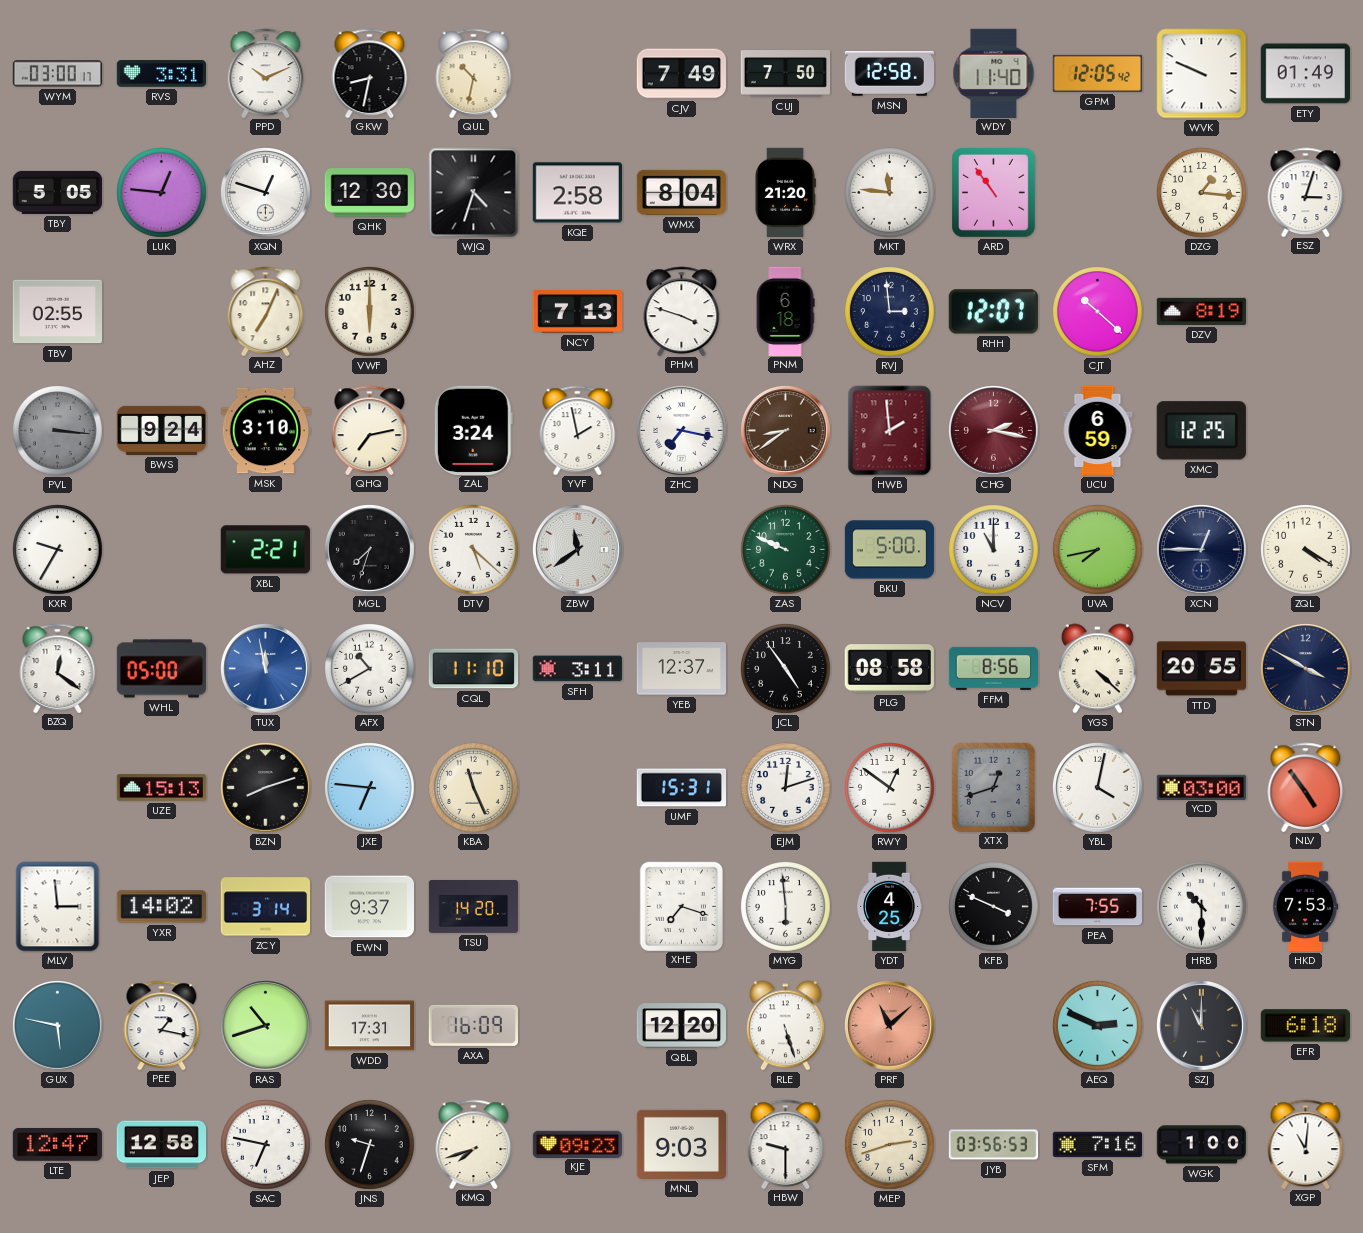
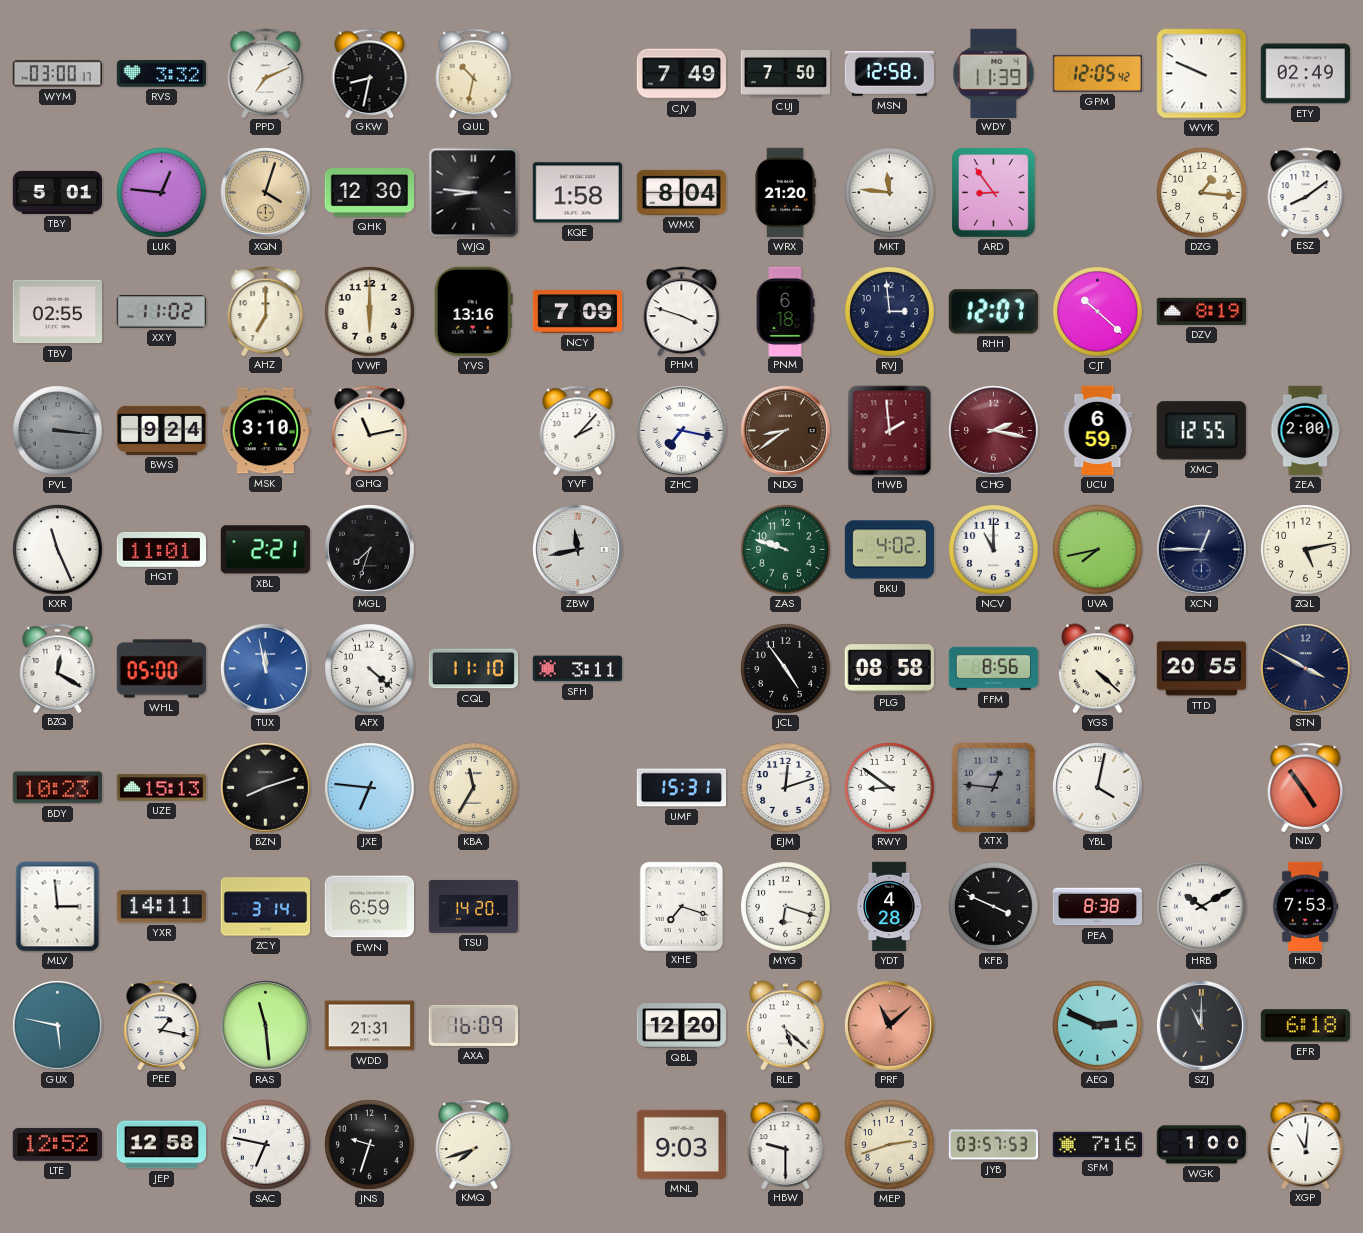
RVS: 3:31 -> 3:32
PPD: 10:11 -> 7:11
WDY: 11:40 -> 11:39
ETY: 01:49 -> 02:49
TBY: 5:05 -> 5:01
XQN: 12:48 -> 4:03
XQN dial: white -> champagne
WJQ: 4:33 -> 8:46
KQE: 2:58 -> 1:58
ARD: 10:54 -> 8:54
ESZ: 3:03 -> 8:09
XXY: none -> 11:02
AHZ: 7:04 -> 7:00
YVS: none -> 13:16
NCY: 7:13 -> 7:09
QHQ: 7:13 -> 11:13
ZAL: 3:24 -> none
YVF: 1:58 -> 2:07
XMC: 12:25 -> 12:55
ZEA: none -> 2:00
KXR: 9:35 -> 11:26
HQT: none -> 11:01
DTV: 5:22 -> none
ZBW: 11:39 -> 11:43
ZAS: 9:49 -> 9:48
BKU: 5:00 -> 4:02
ZQL: 4:20 -> 5:13
BZQ: 12:21 -> 12:20
AFX: 10:40 -> 4:22
YEB: 12:37 -> none
BDY: none -> 10:23
KBA: 11:26 -> 11:35
RWY: 12:51 -> 8:51
XTX: 12:42 -> 12:46
YCD: 03:00 -> none
YXR: 14:02 -> 14:11
EWN: 9:37 -> 6:59
MYG: 5:59 -> 6:18
YDT: 4:25 -> 4:28
PEA: 7:55 -> 8:38
HRB: 10:30 -> 10:10
RAS: 10:42 -> 11:29
WDD: 17:31 -> 21:31
RLE: 5:27 -> 5:22
LTE: 12:47 -> 12:52
KJE: 09:23 -> none
JYB: 03:56 -> 03:57
